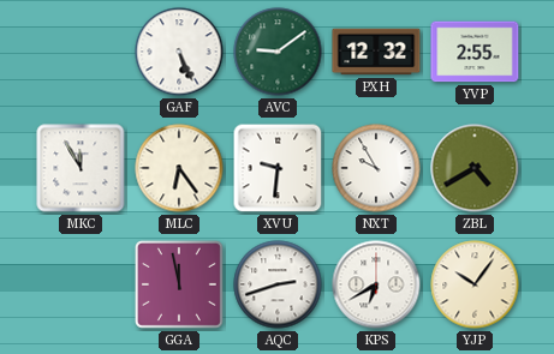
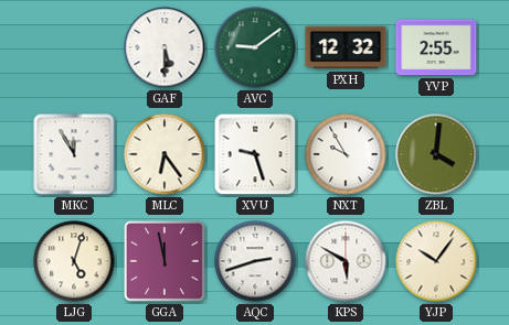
GAF: 5:26 -> 5:30
XVU: 9:31 -> 9:27
ZBL: 4:40 -> 4:01
LJG: none -> 5:03
KPS: 6:40 -> 5:50
